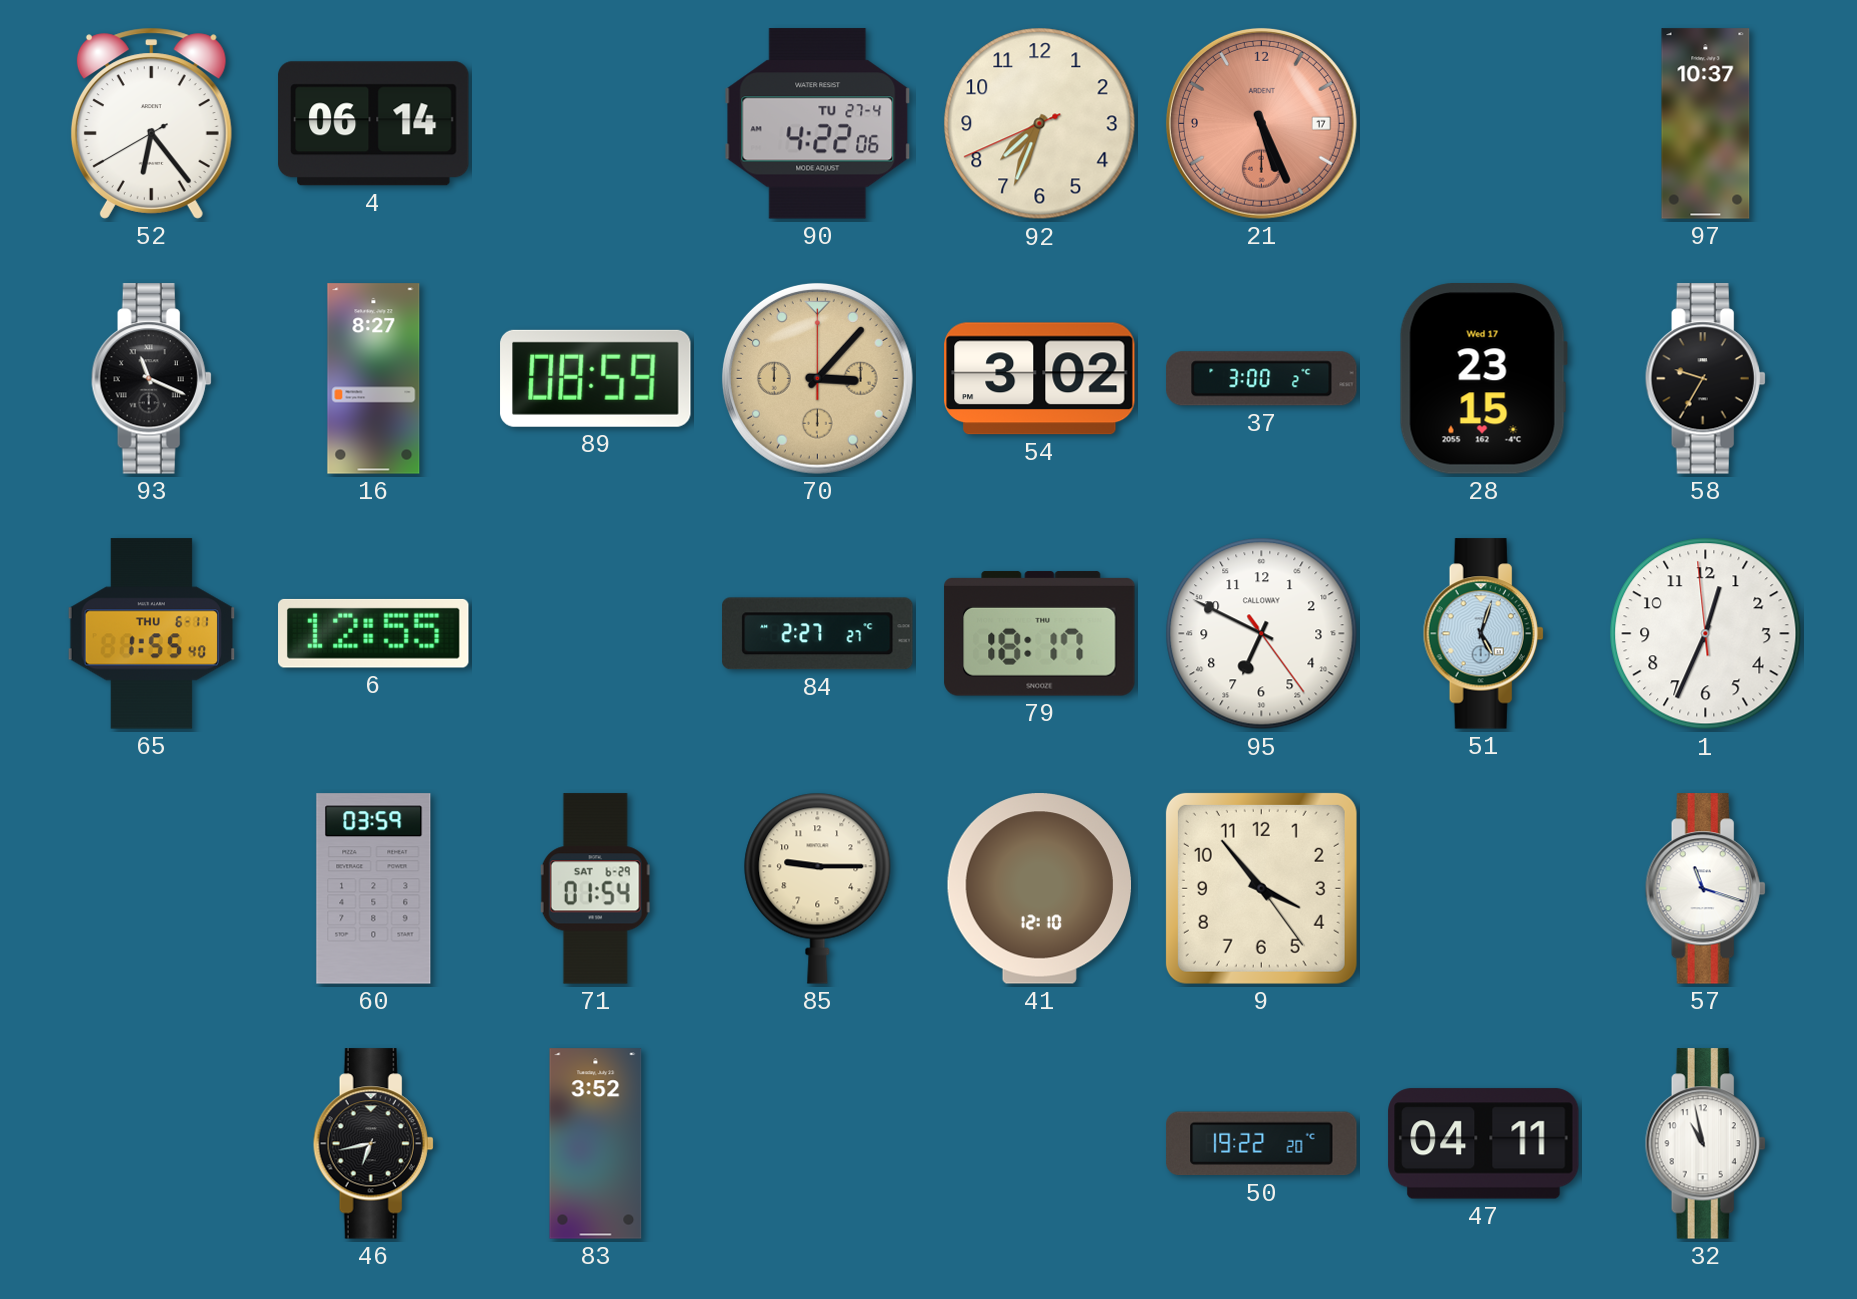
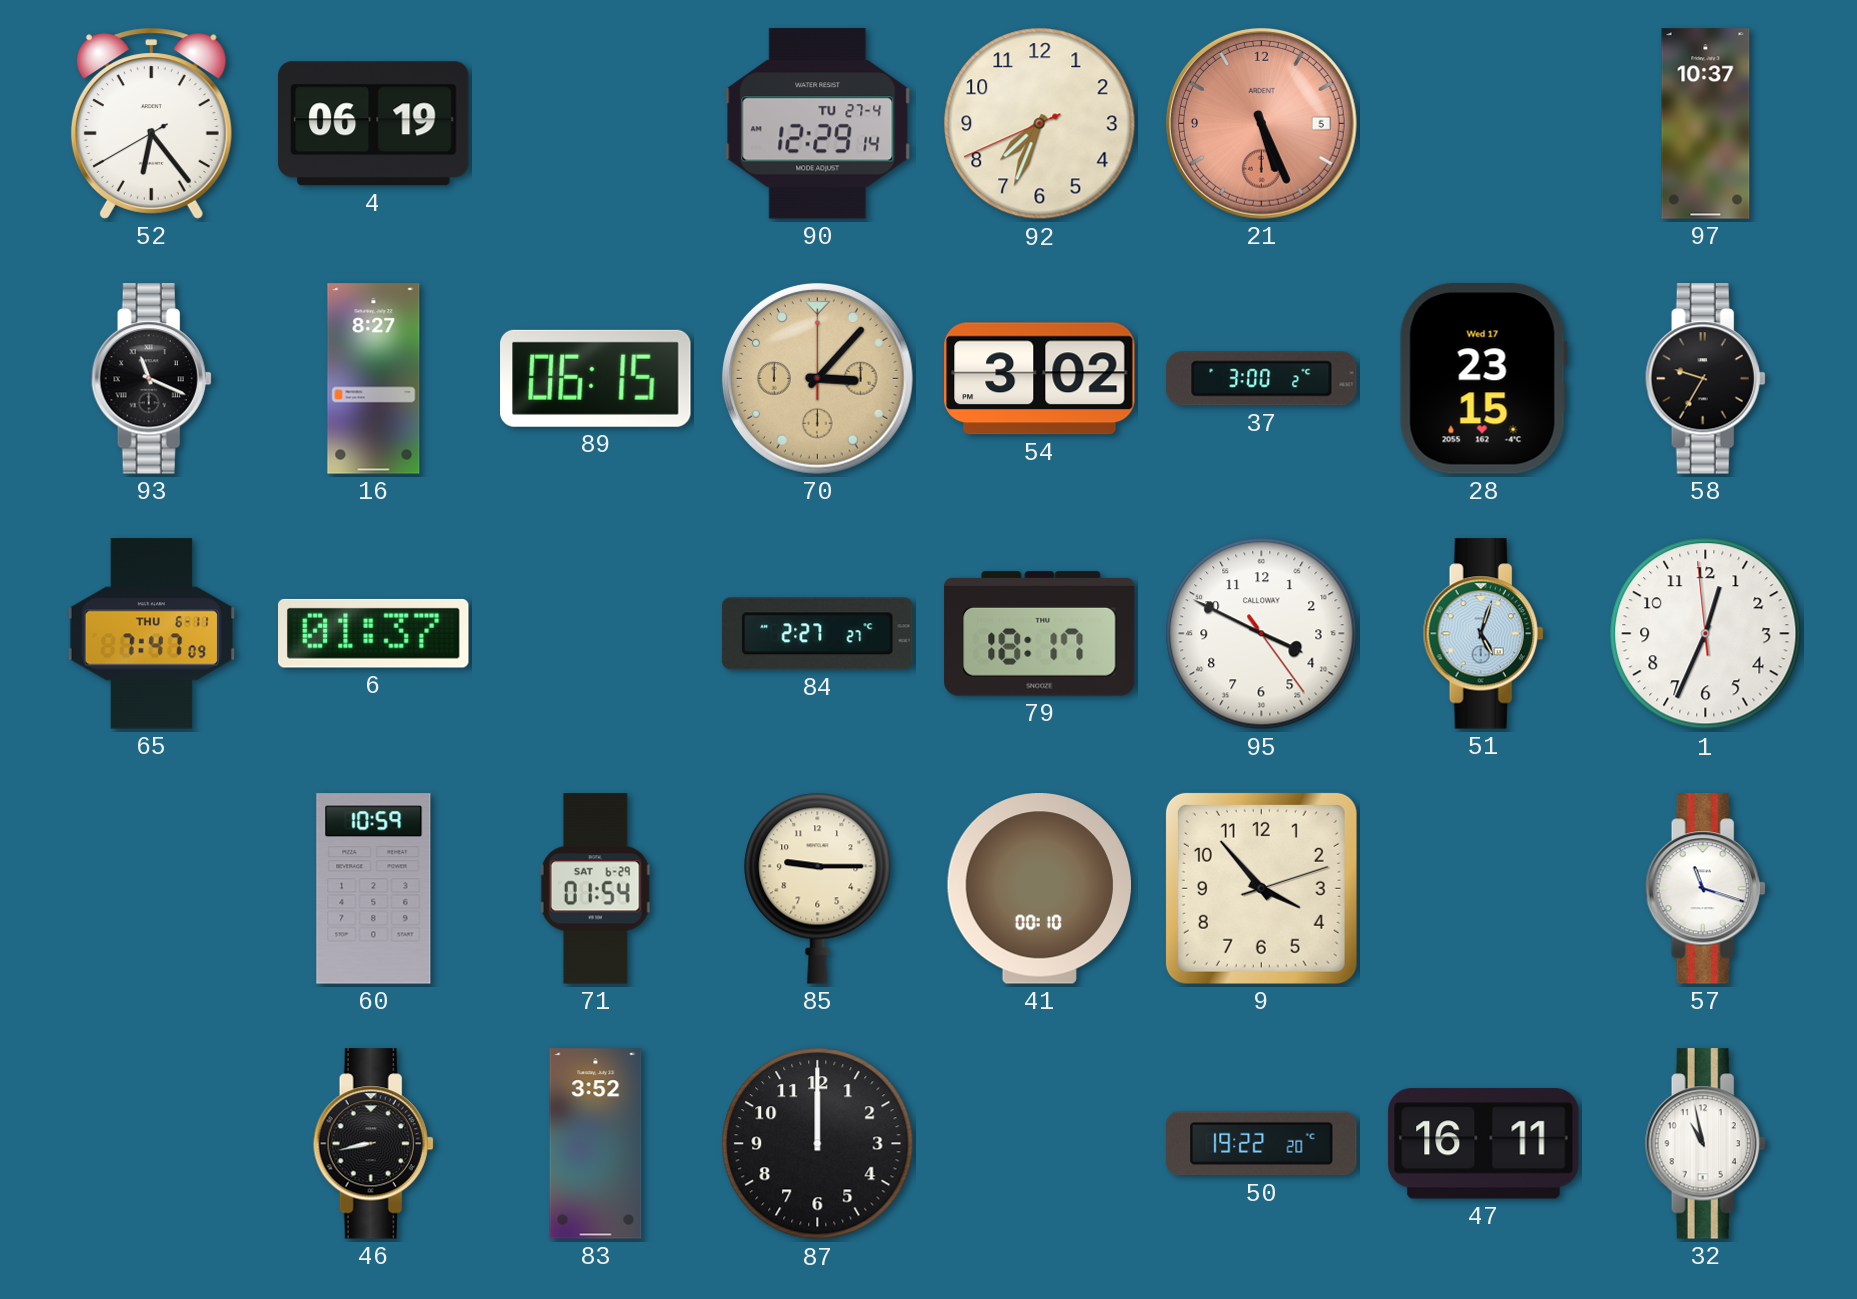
4: 06:14 -> 06:19
90: 4:22 -> 12:29
21 date: 17 -> 5
89: 08:59 -> 06:15
65: 1:55 -> 7:47
6: 12:55 -> 01:37
95: 6:49 -> 3:49
60: 03:59 -> 10:59
41: 12:10 -> 00:10
9: 3:53:24 -> 3:53:12
46: 6:43 -> 8:43
87: none -> 12:00
47: 04:11 -> 16:11
